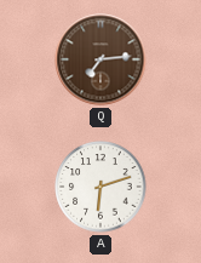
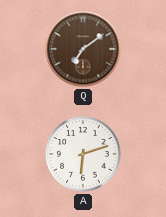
Q: 7:14 -> 7:09
